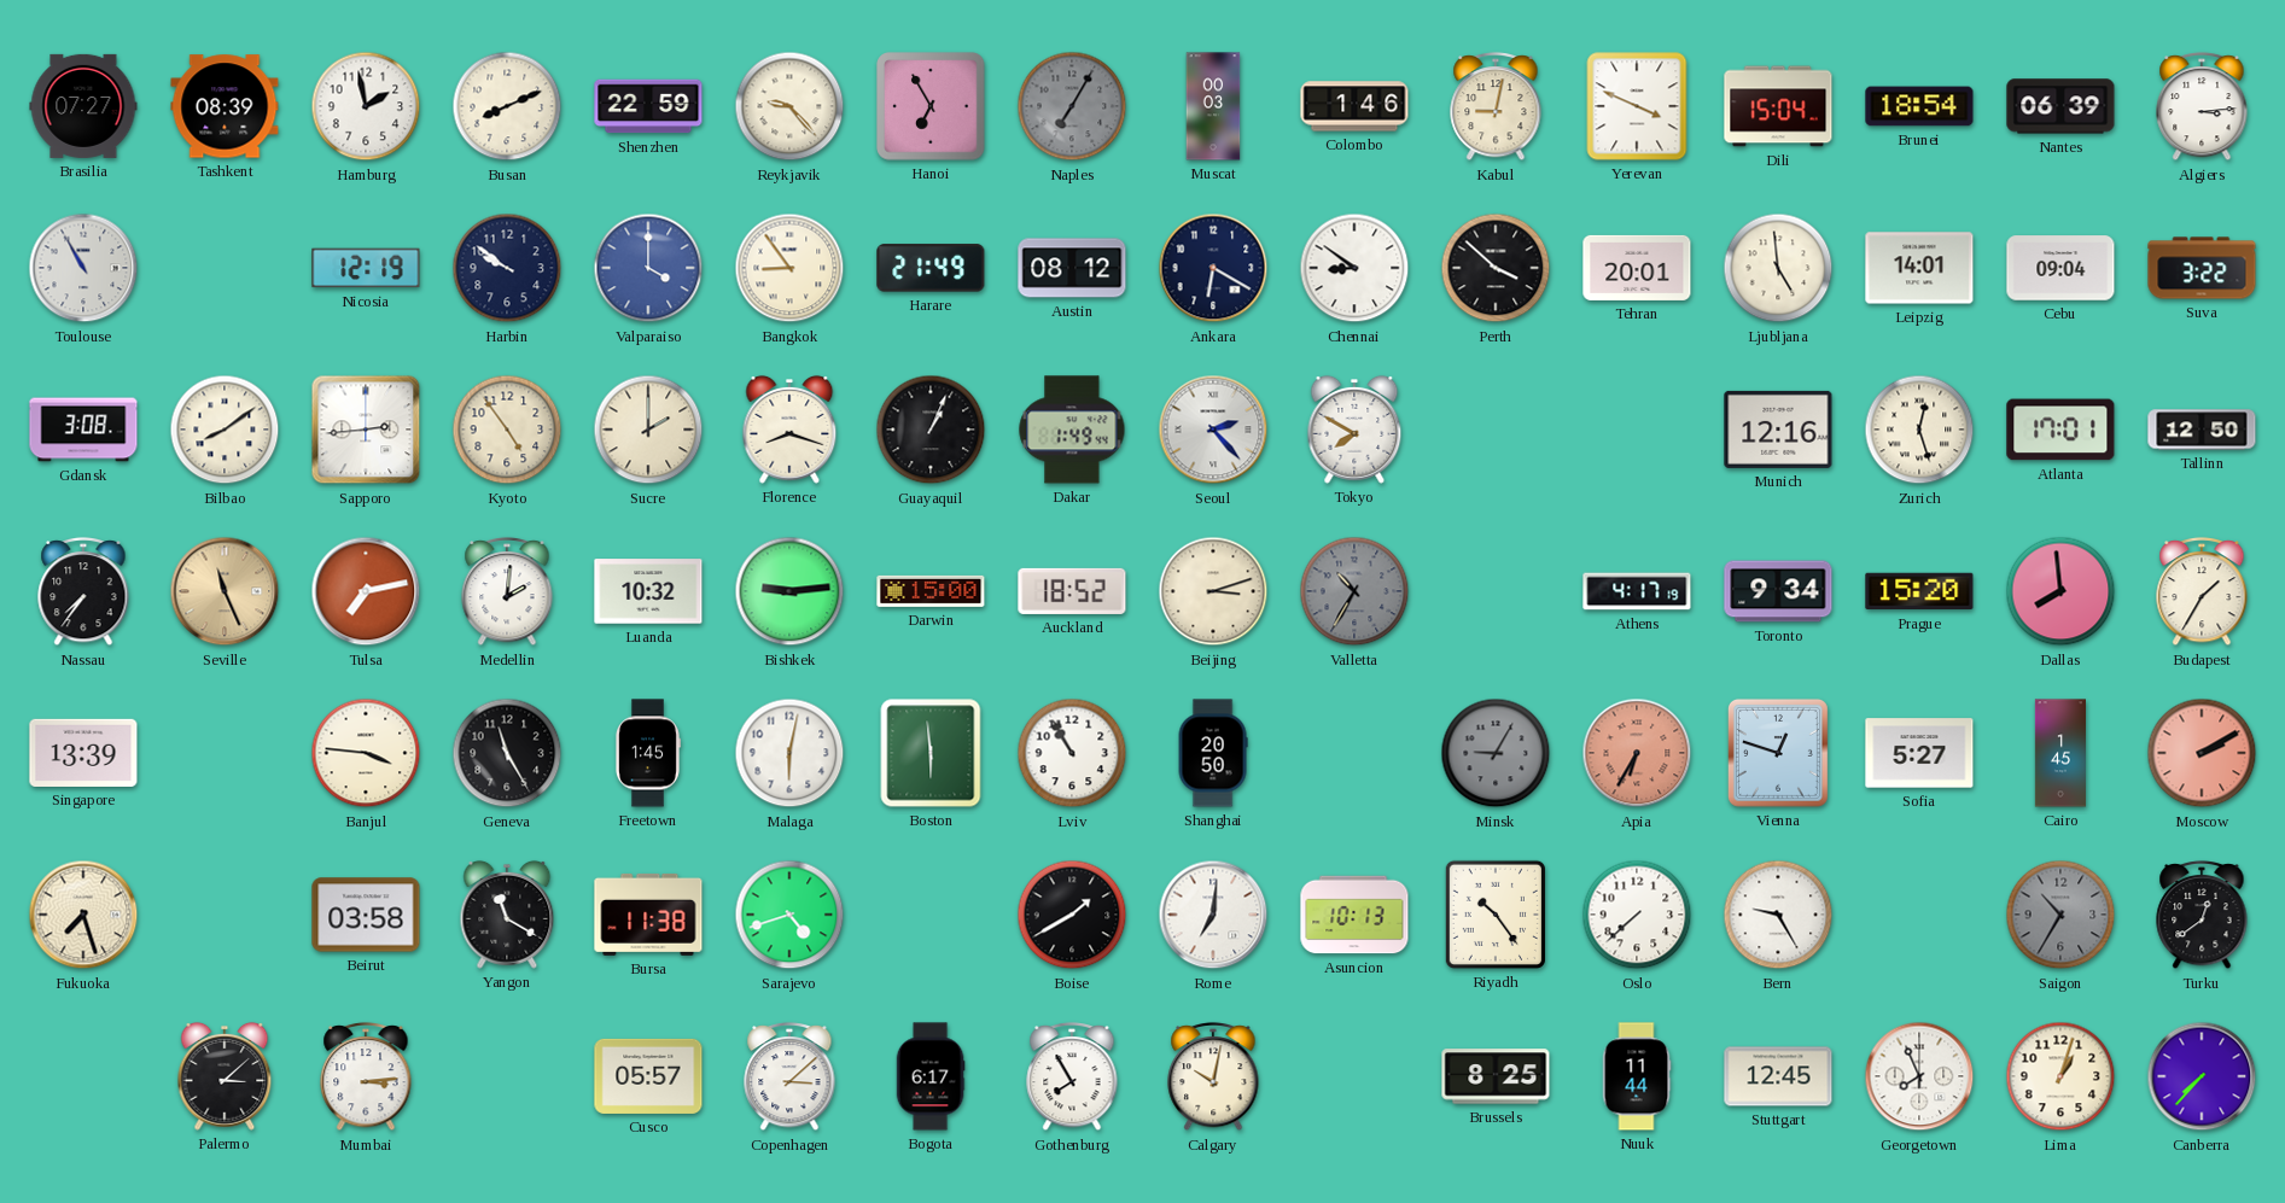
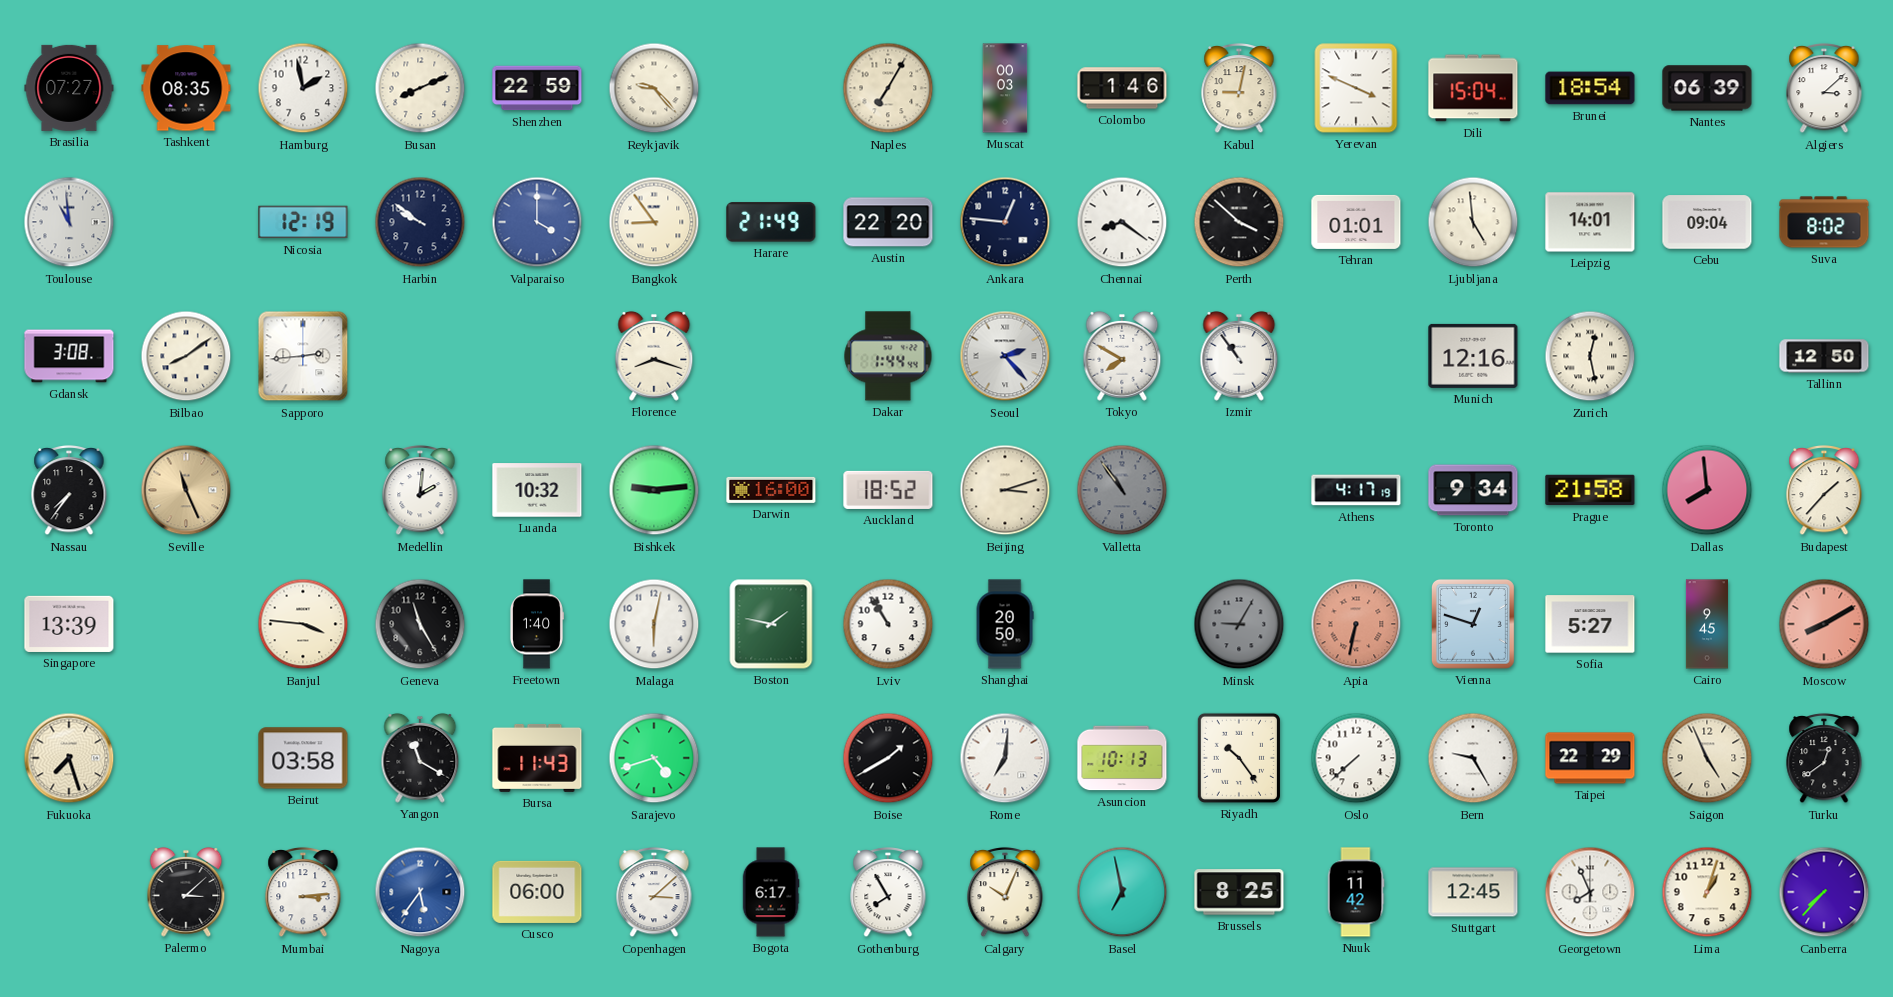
Tashkent: 08:39 -> 08:35
Hanoi: 6:55 -> none
Naples dial: grey -> cream
Algiers: 3:14 -> 3:08
Toulouse: 10:55 -> 10:59
Austin: 08:12 -> 22:20
Ankara: 6:20 -> 12:46
Chennai: 8:51 -> 8:21
Tehran: 20:01 -> 01:01
Suva: 3:22 -> 8:02
Kyoto: 4:54 -> none
Sucre: 2:00 -> none
Guayaquil: 1:04 -> none
Dakar: 1:49 -> 1:44
Izmir: none -> 10:54
Zurich: 12:27 -> 12:28
Atlanta: 17:01 -> none
Tulsa: 7:13 -> none
Darwin: 15:00 -> 16:00
Valletta: 10:35 -> 10:54
Prague: 15:20 -> 21:58
Budapest: 1:35 -> 1:37
Freetown: 1:45 -> 1:40
Boston: 5:59 -> 1:47
Apia: 6:35 -> 6:32
Cairo: 1:45 -> 9:45
Moscow: 2:10 -> 8:10
Bursa: 11:38 -> 11:43
Taipei: none -> 22:29
Saigon: 10:35 -> 4:56
Saigon dial: grey -> cream
Nagoya: none -> 5:36
Cusco: 05:57 -> 06:00
Calgary: 10:02 -> 10:04
Basel: none -> 6:58
Nuuk: 11:44 -> 11:42
